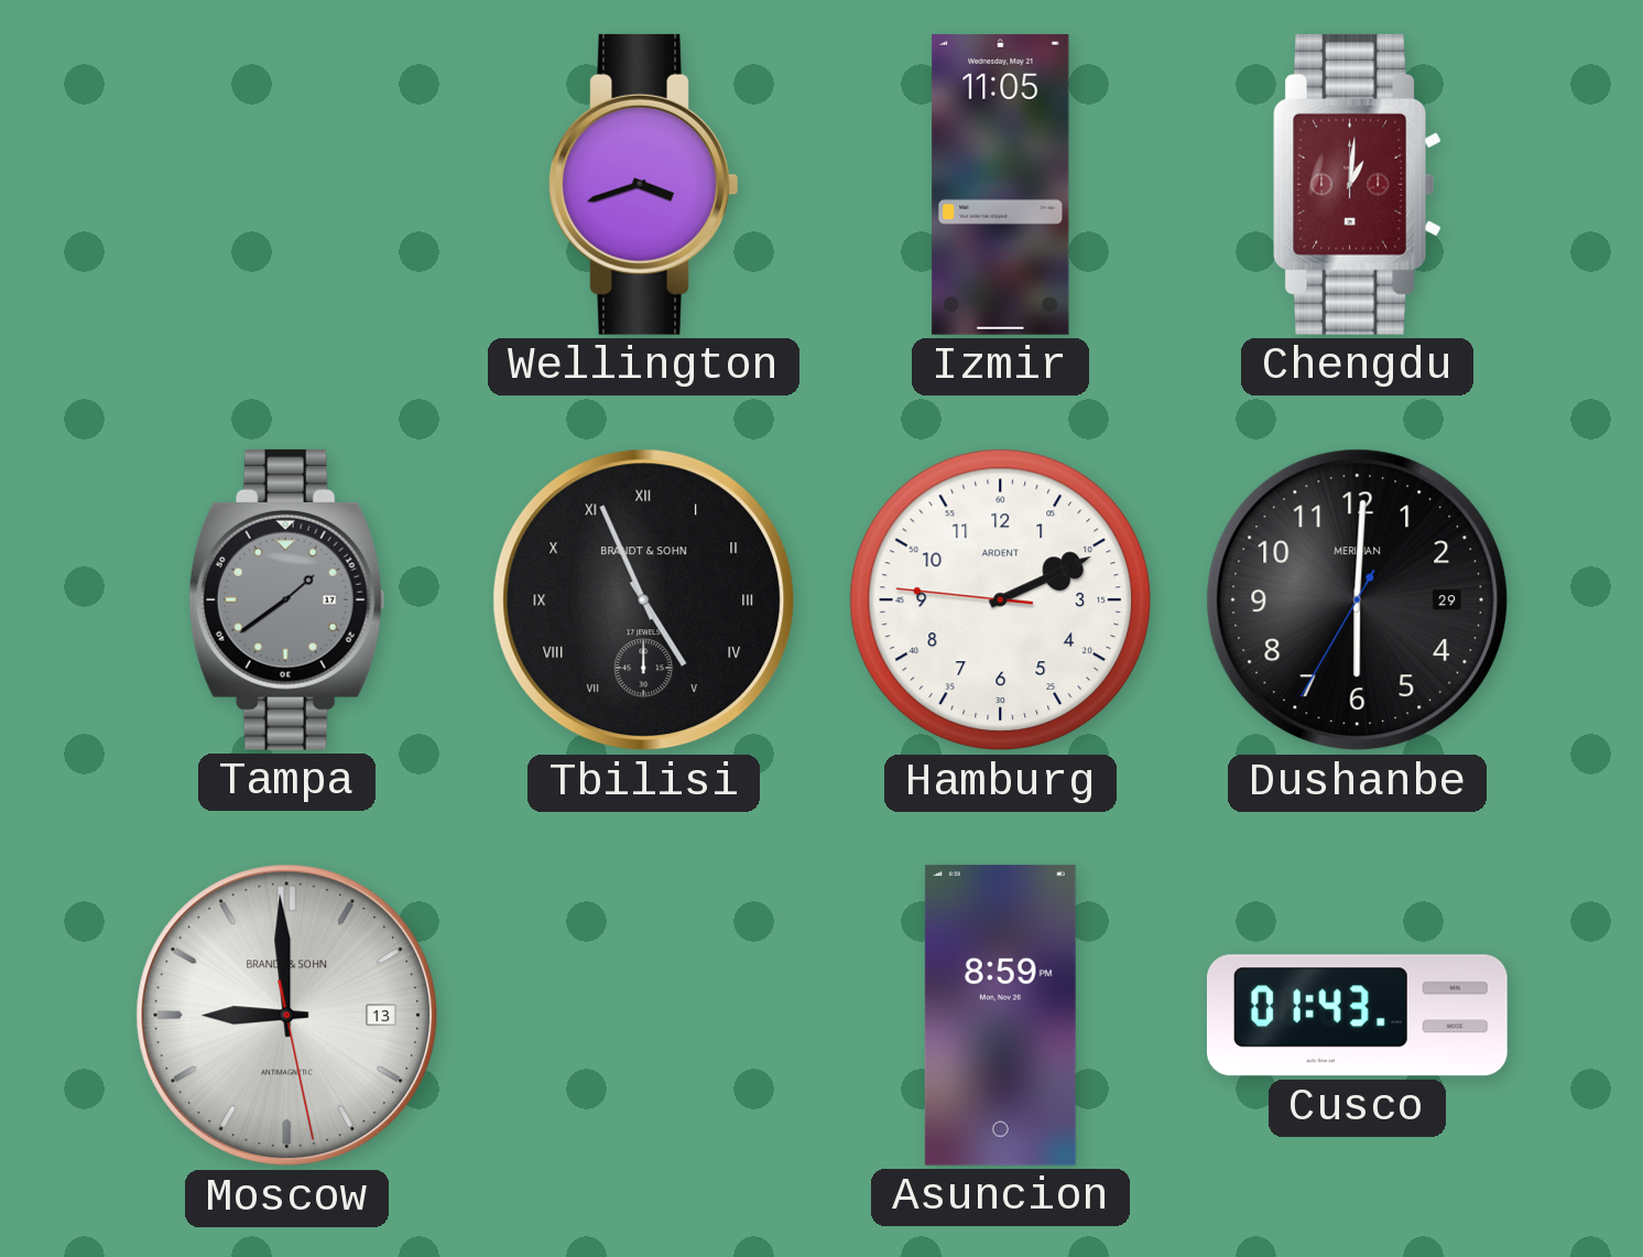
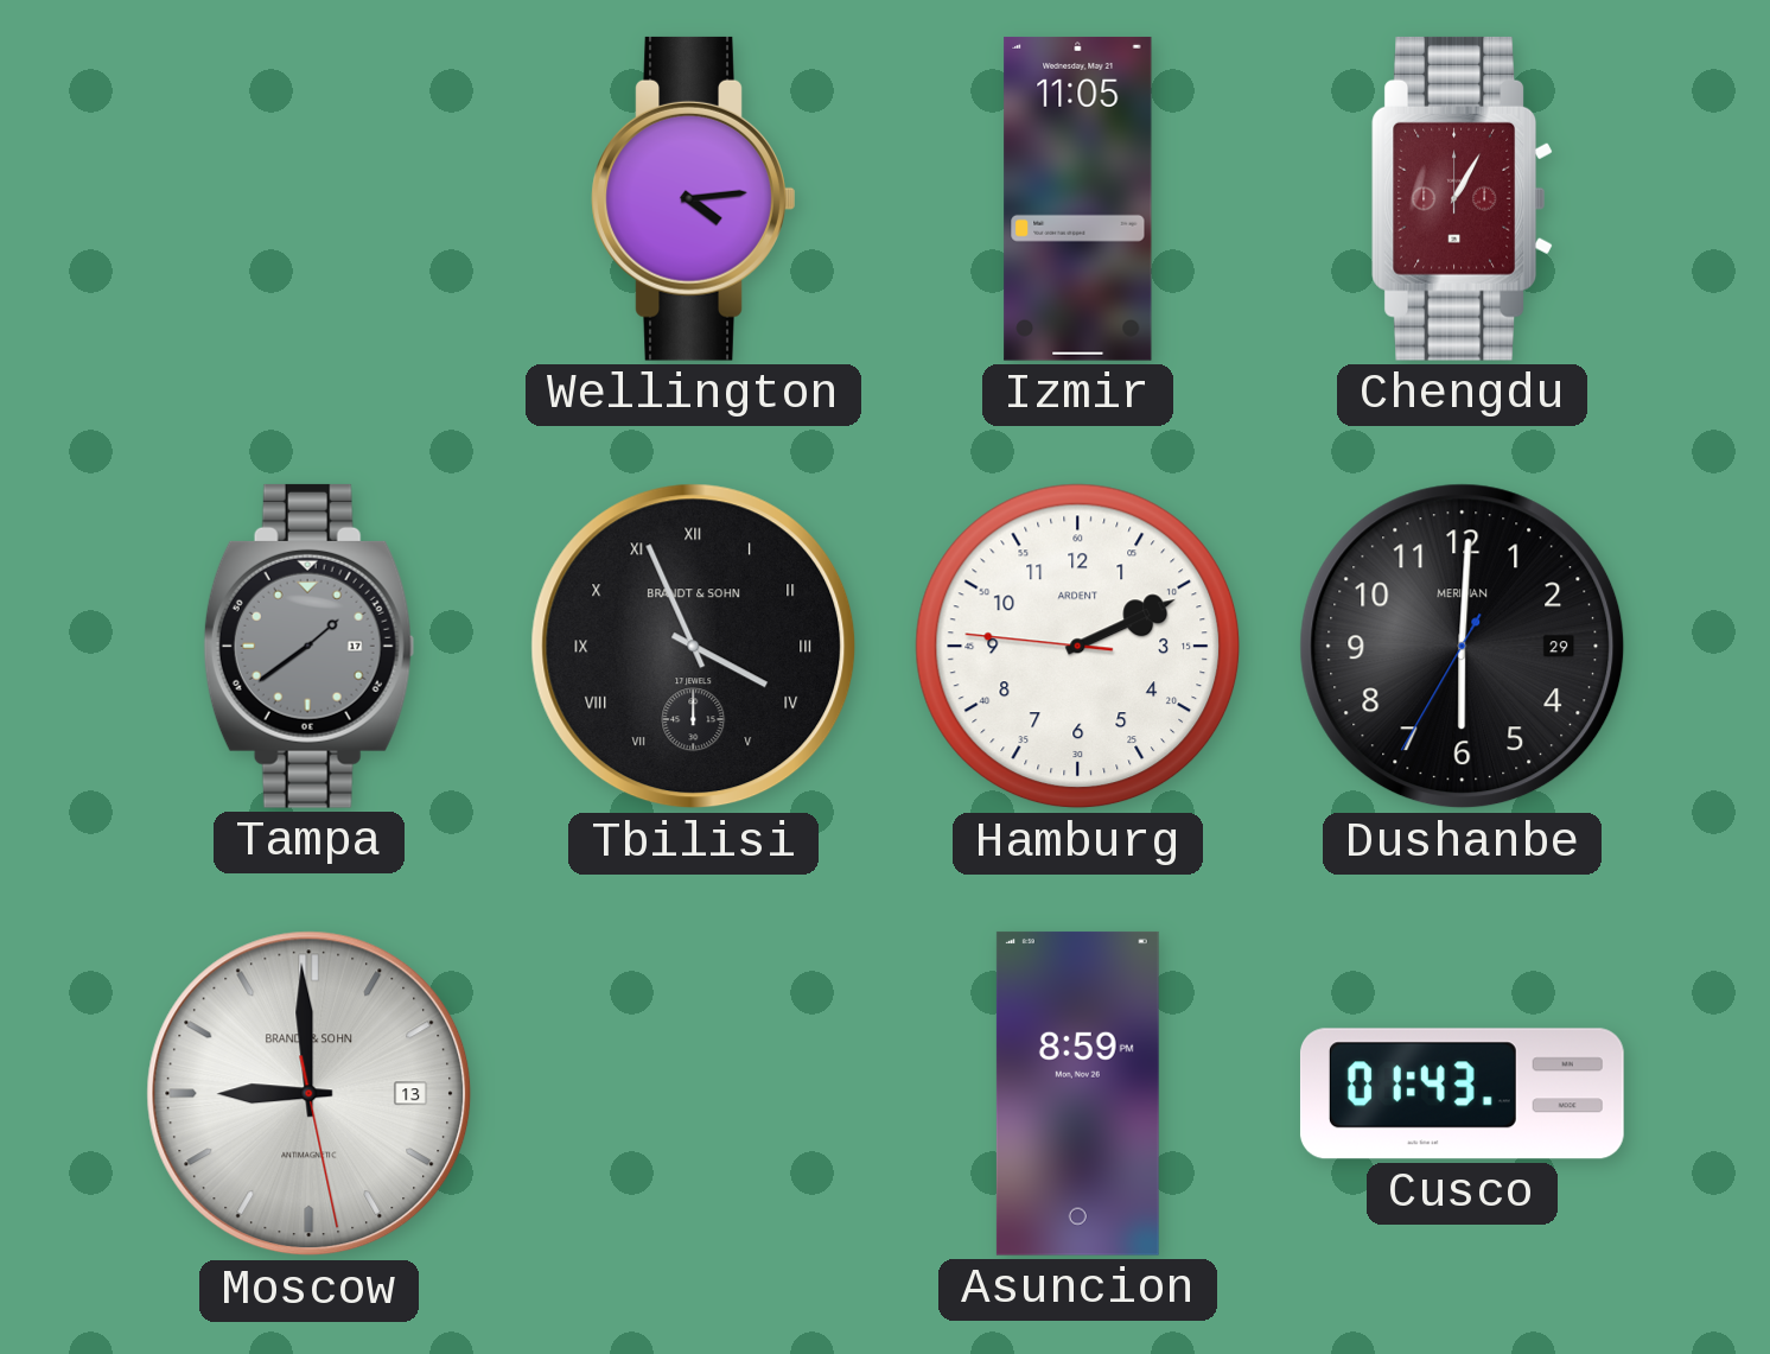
Wellington: 3:42 -> 4:14
Chengdu: 1:01 -> 1:05
Tbilisi: 4:56 -> 3:56
